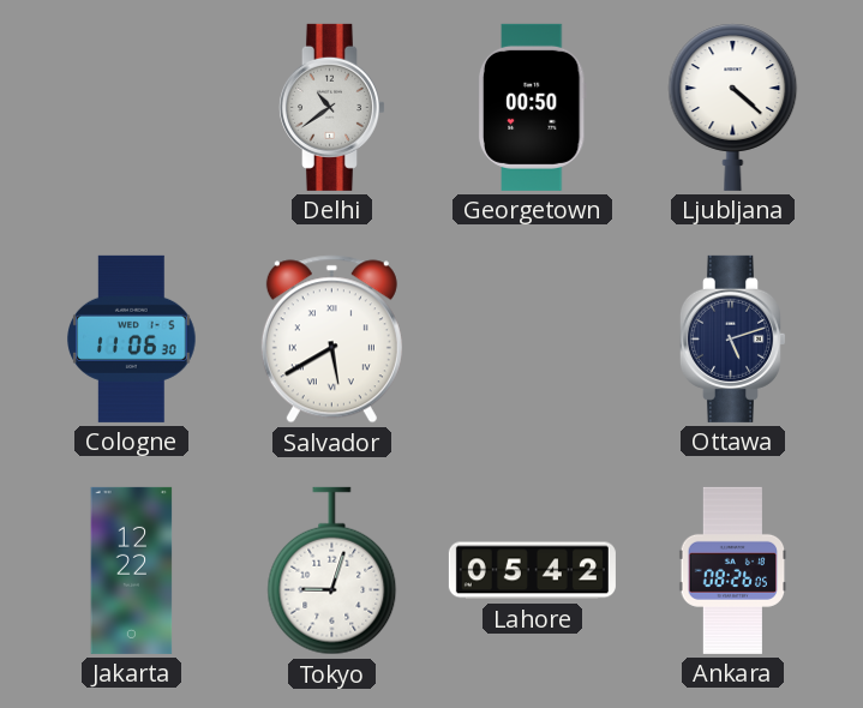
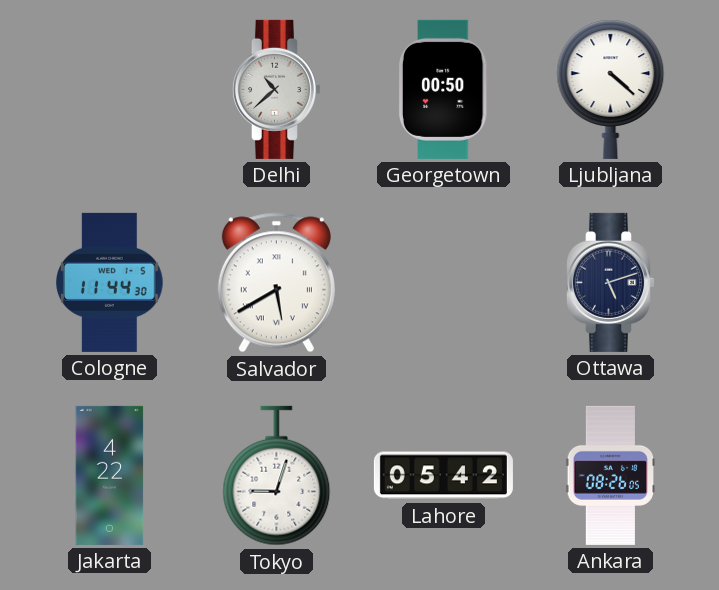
Delhi: 10:39 -> 10:38
Cologne: 11:06 -> 11:44
Jakarta: 12:22 -> 4:22
